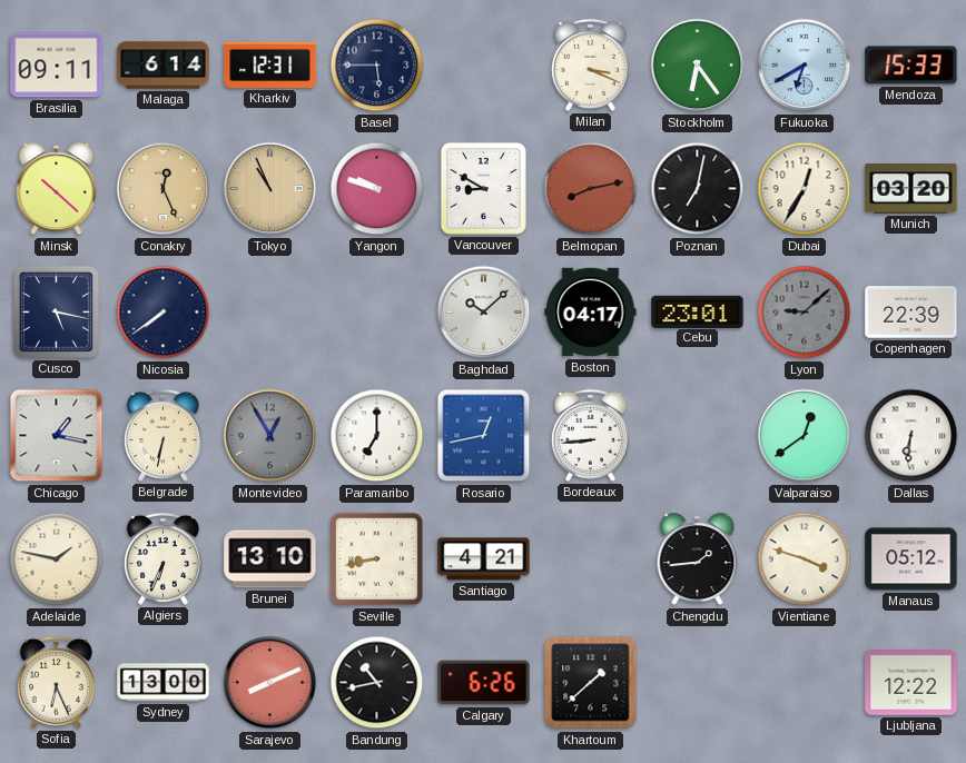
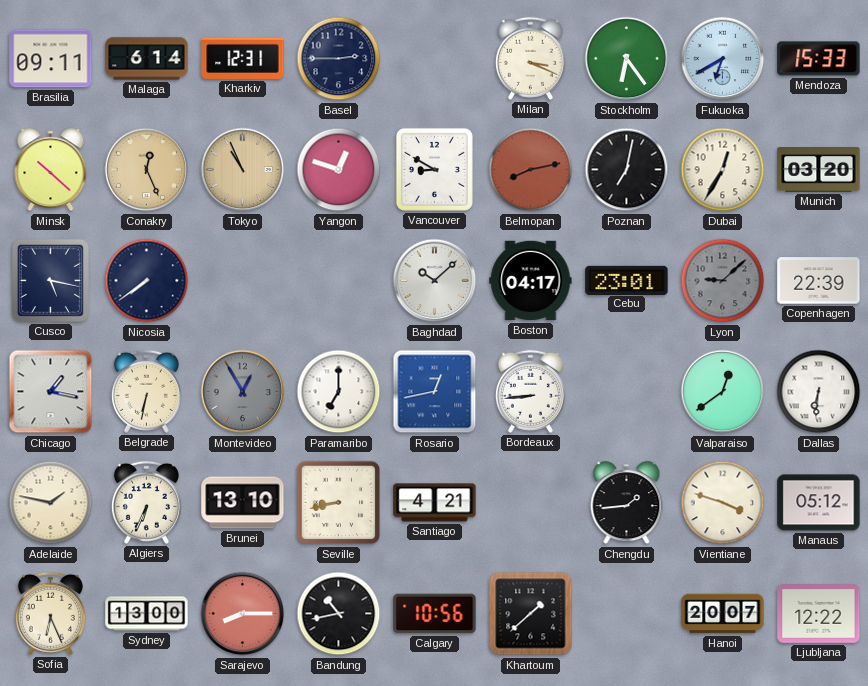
Basel: 5:45 -> 2:45
Yangon: 9:48 -> 12:48
Sarajevo: 8:11 -> 8:15
Calgary: 6:26 -> 10:56
Hanoi: none -> 20:07
